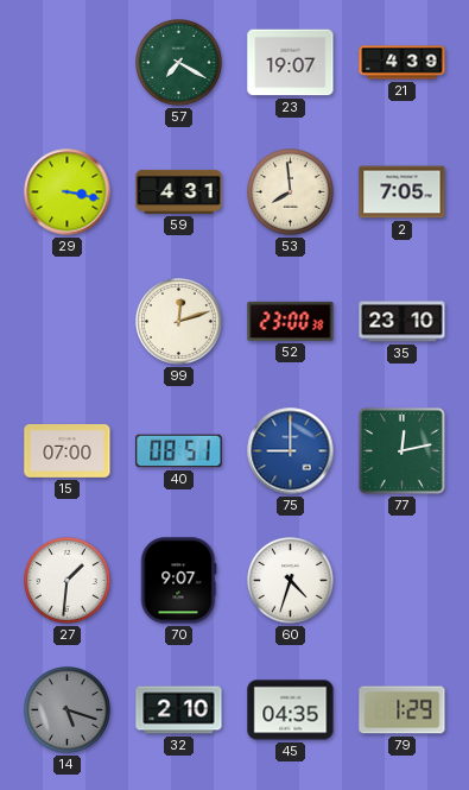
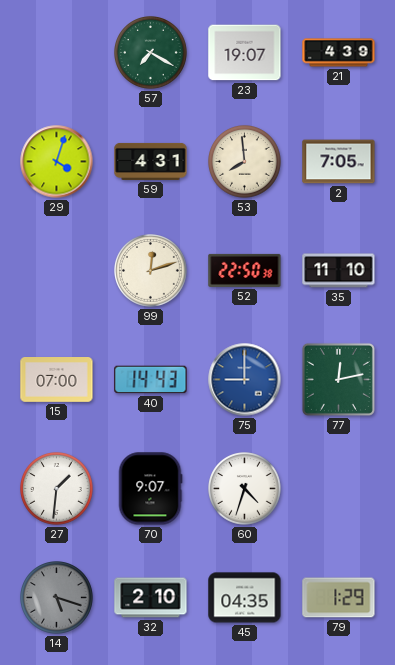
29: 3:17 -> 4:03
52: 23:00 -> 22:50
35: 23:10 -> 11:10
40: 08:51 -> 14:43
